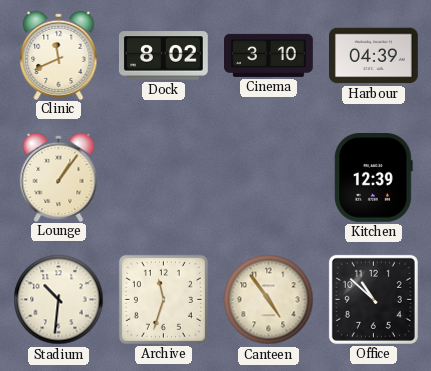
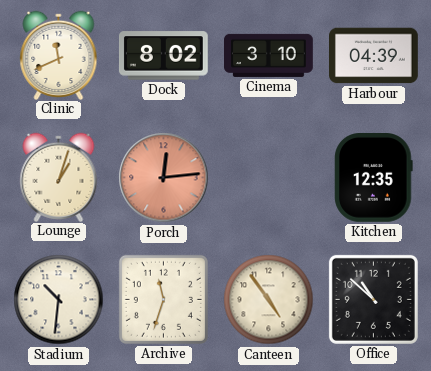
Lounge: 1:06 -> 1:03
Porch: none -> 12:14
Kitchen: 12:39 -> 12:35
